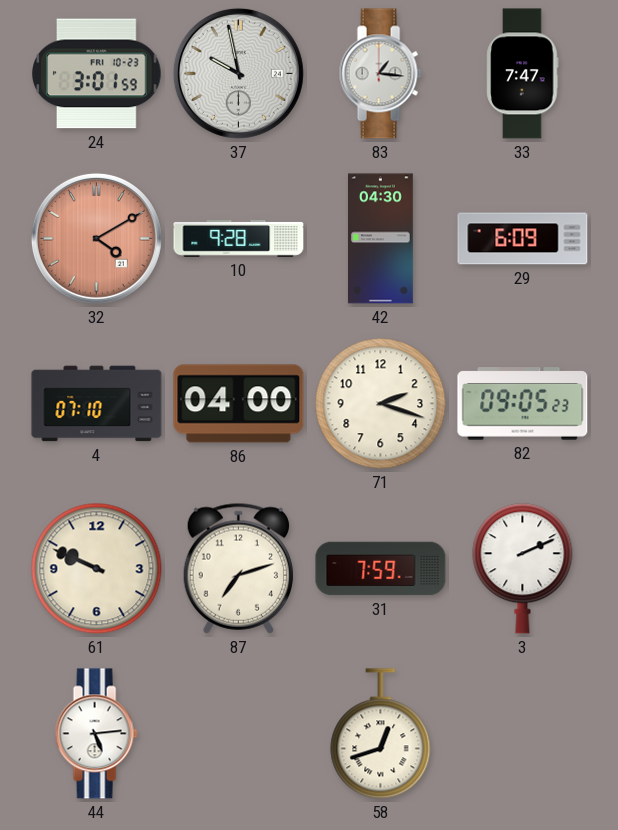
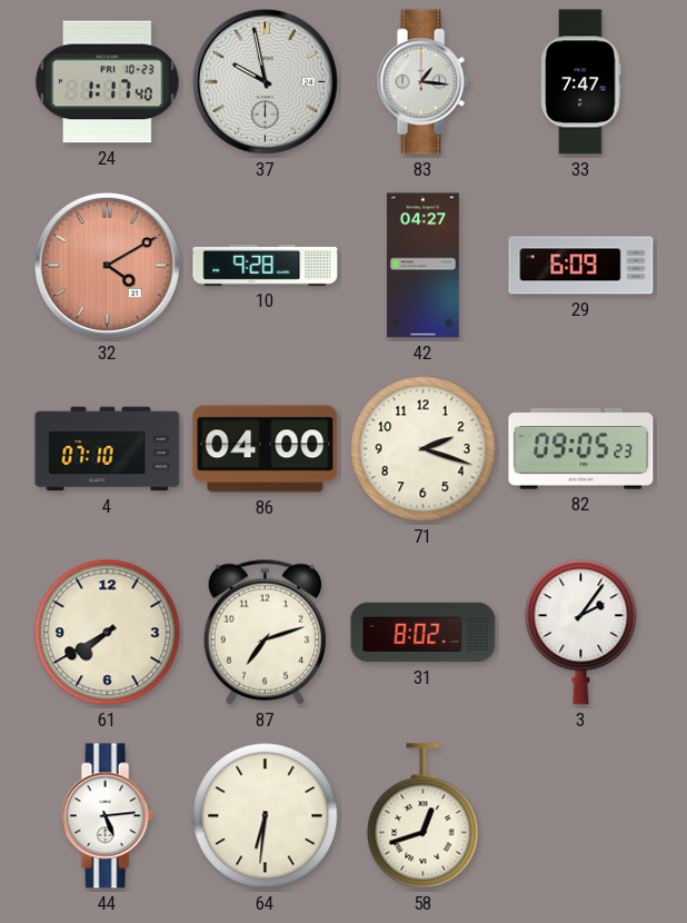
24: 3:01 -> 1:17
42: 04:30 -> 04:27
61: 9:49 -> 7:40
31: 7:59 -> 8:02
3: 2:11 -> 2:06
64: none -> 6:31
